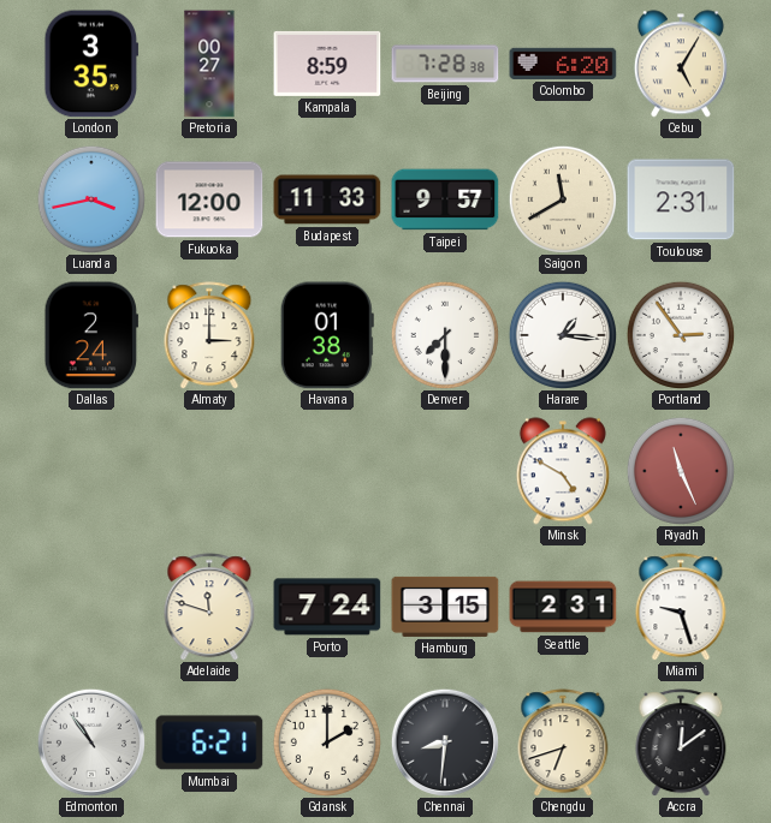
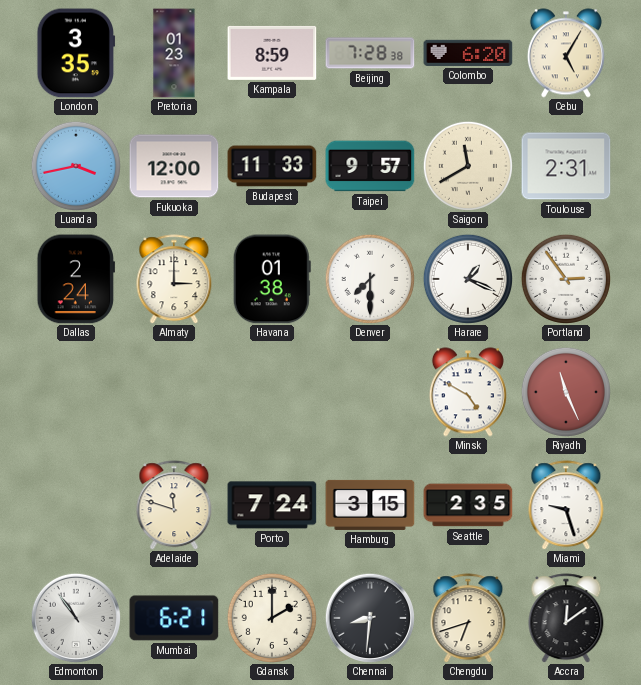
Pretoria: 00:27 -> 01:23
Harare: 1:16 -> 1:19
Seattle: 2:31 -> 2:35
